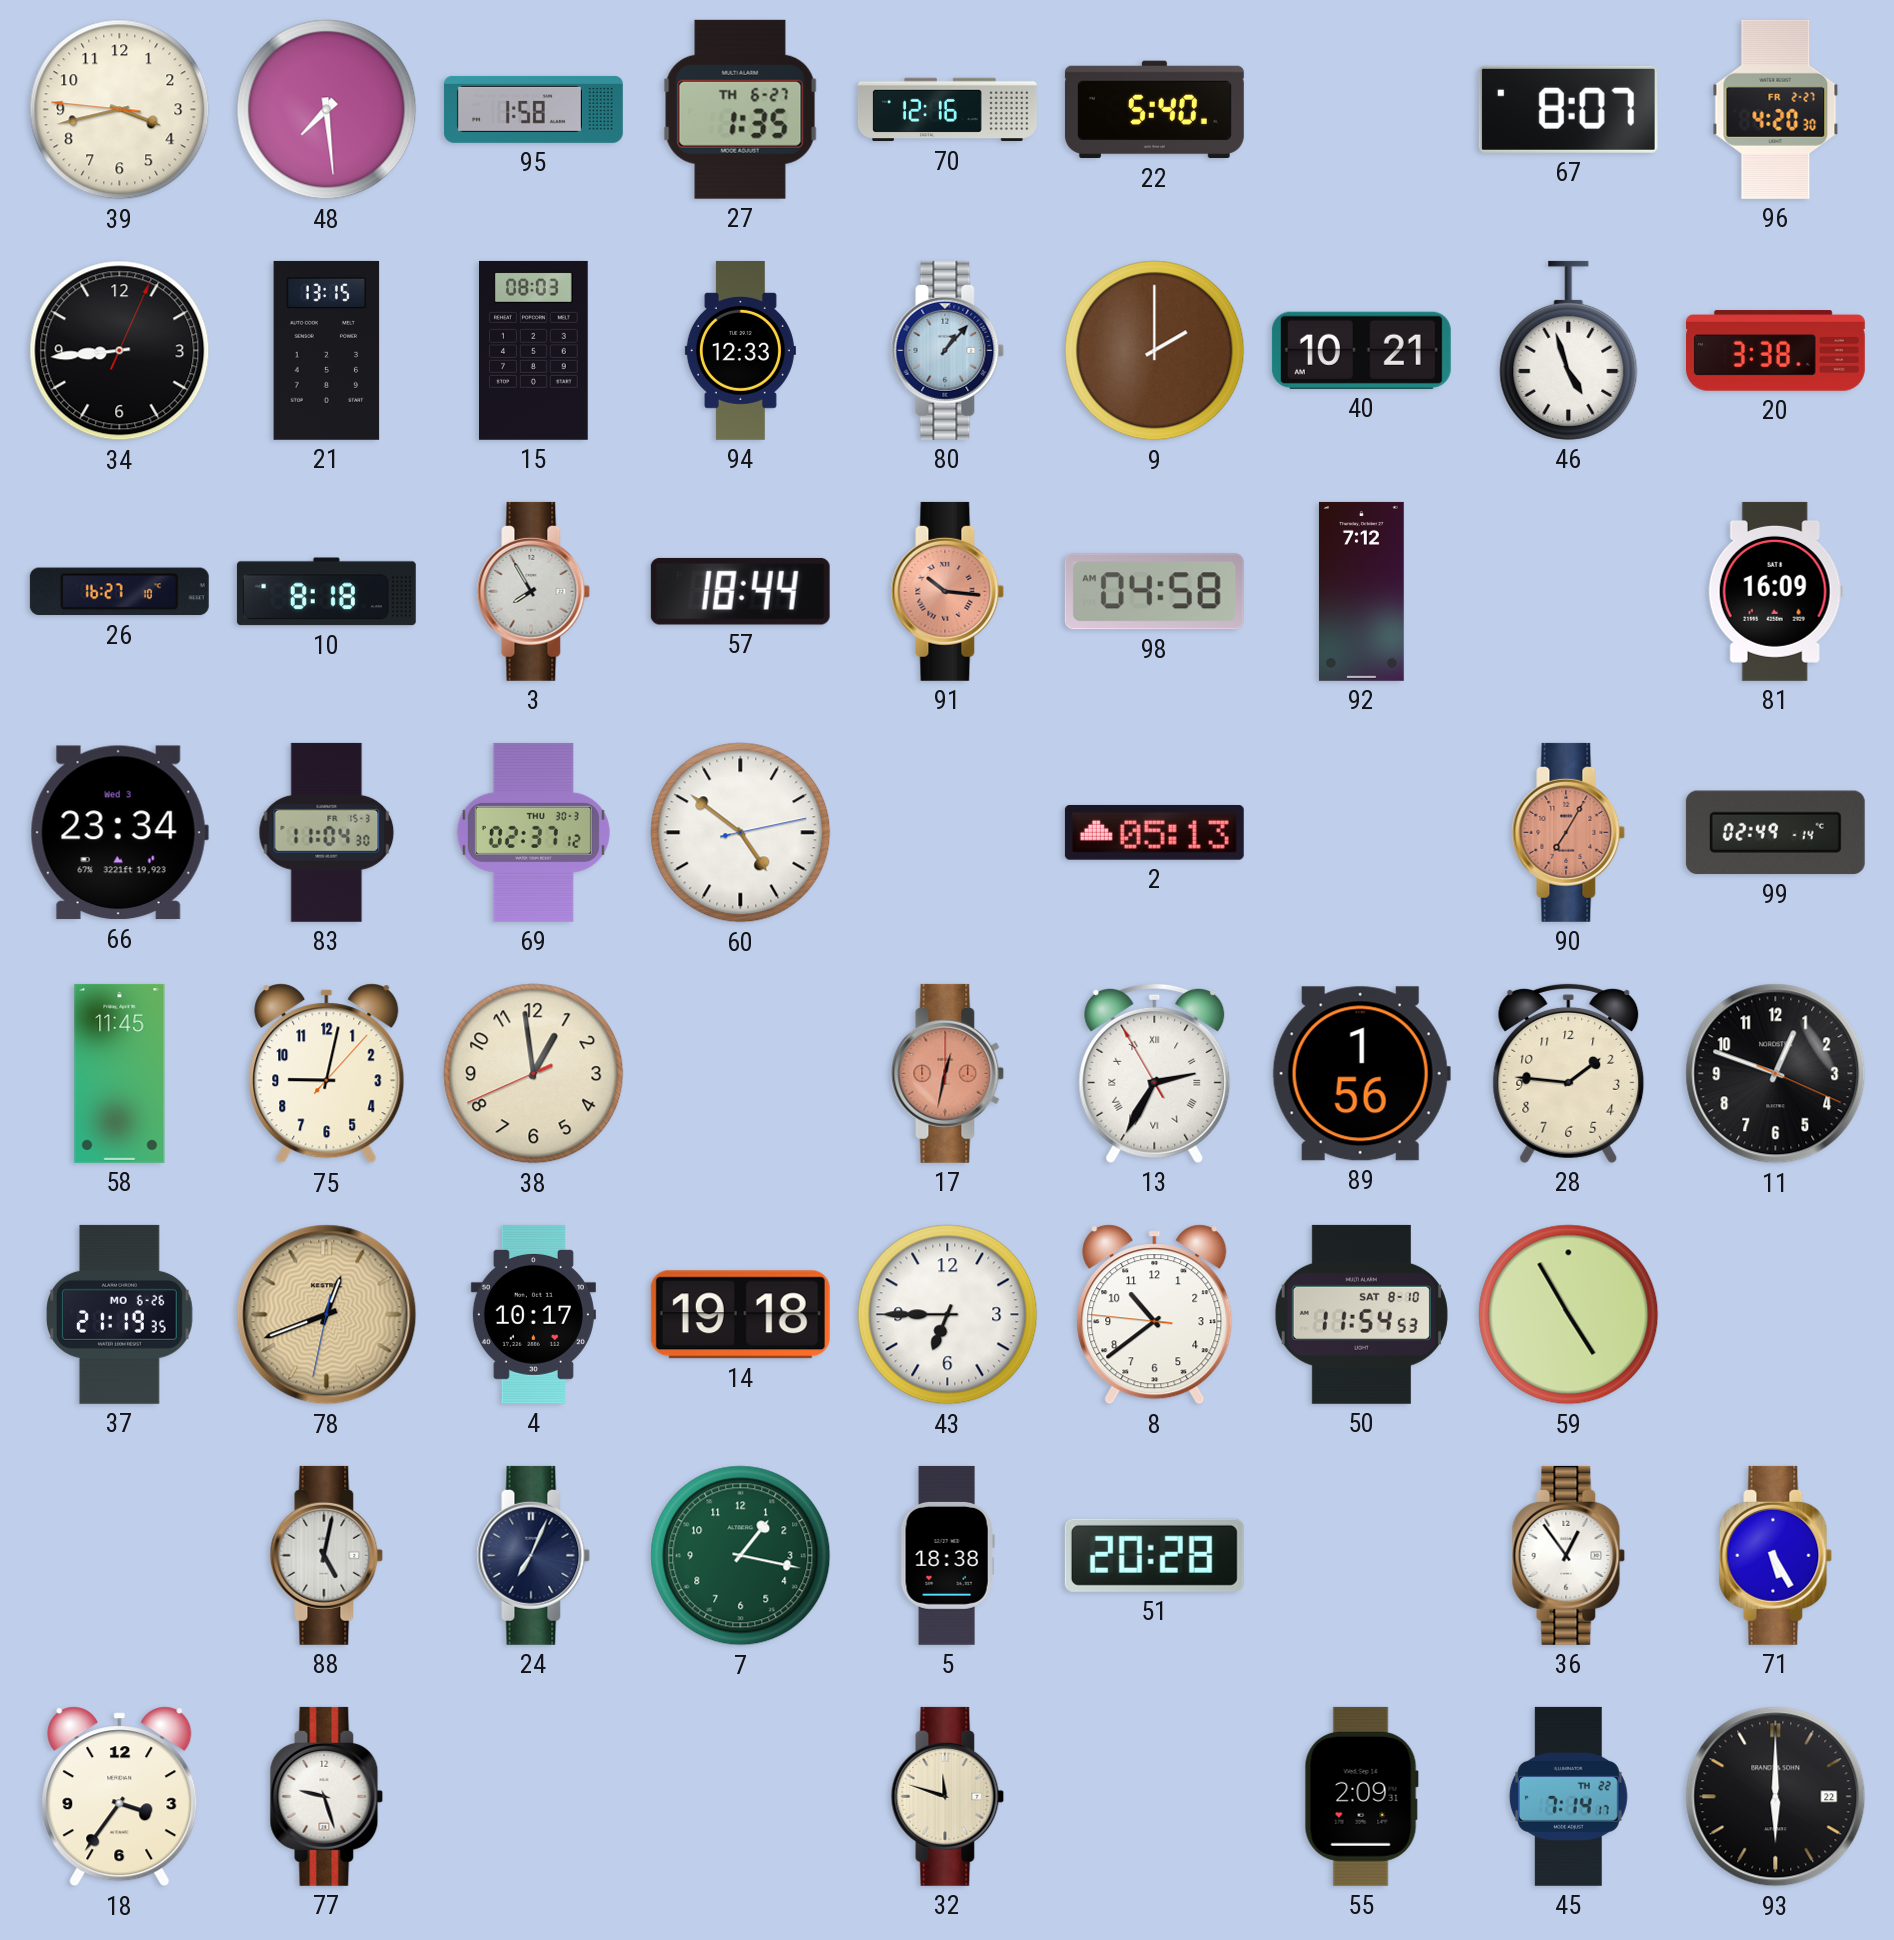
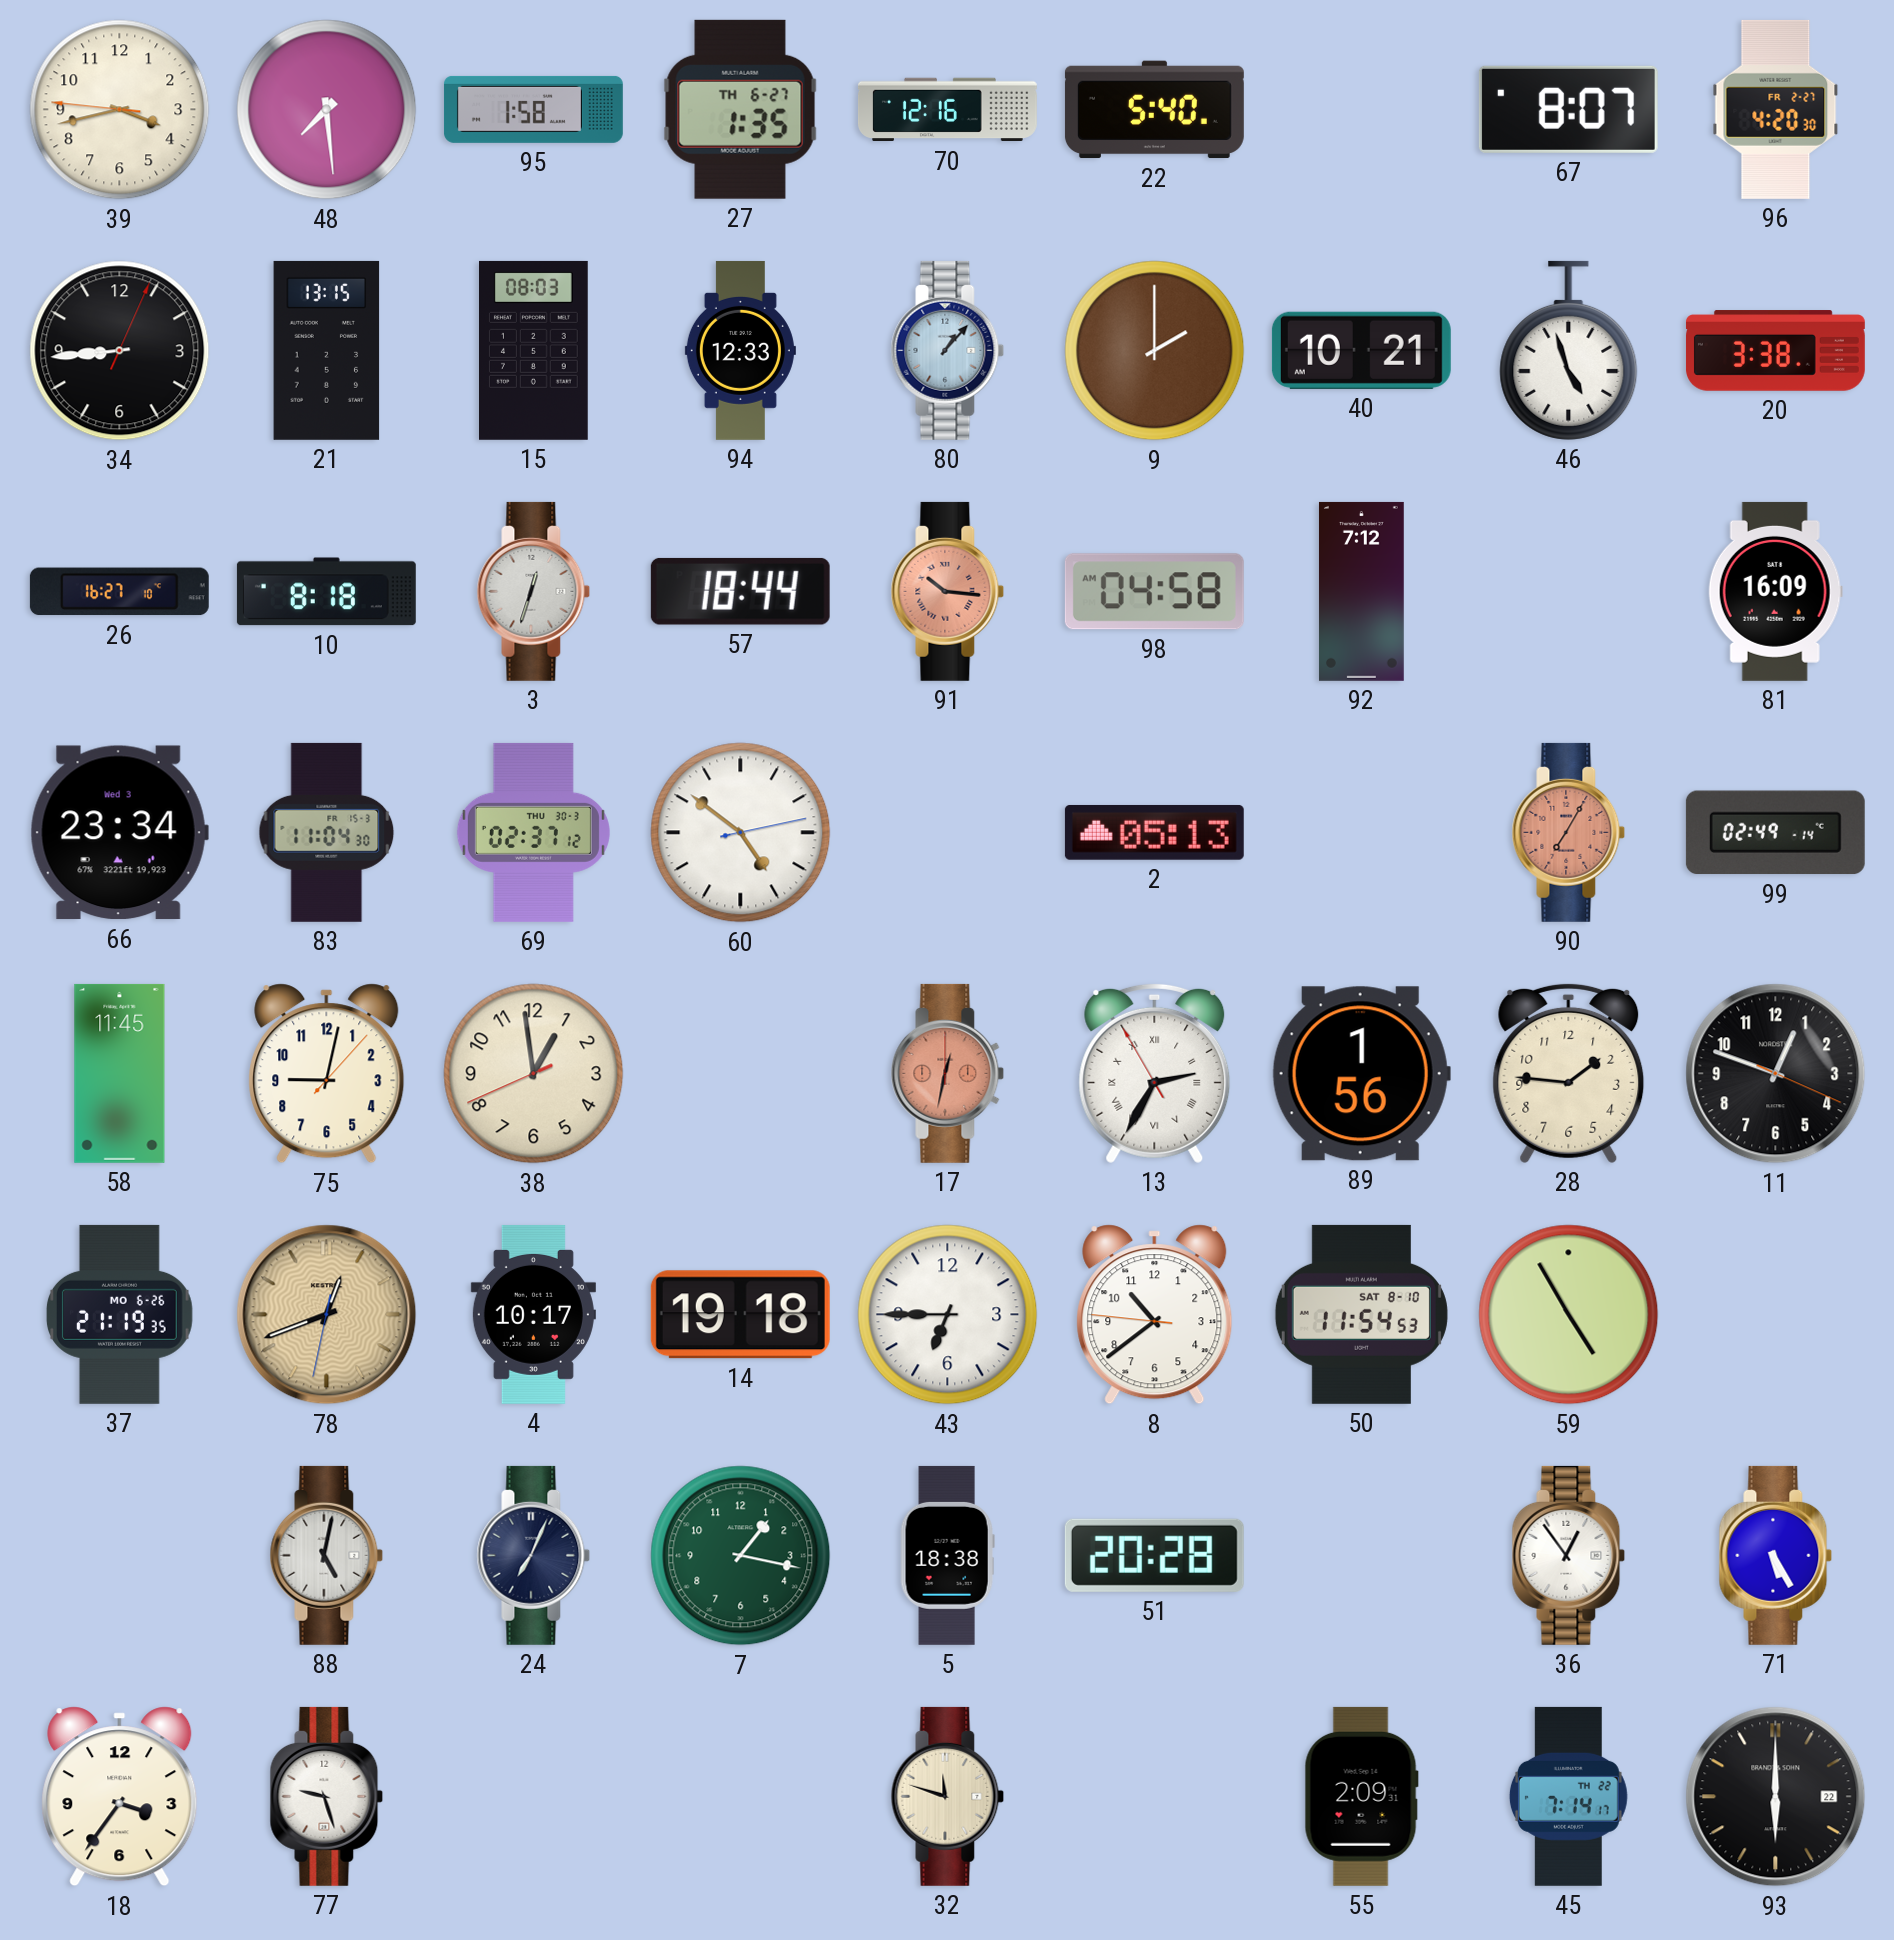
3: 7:55 -> 12:33
